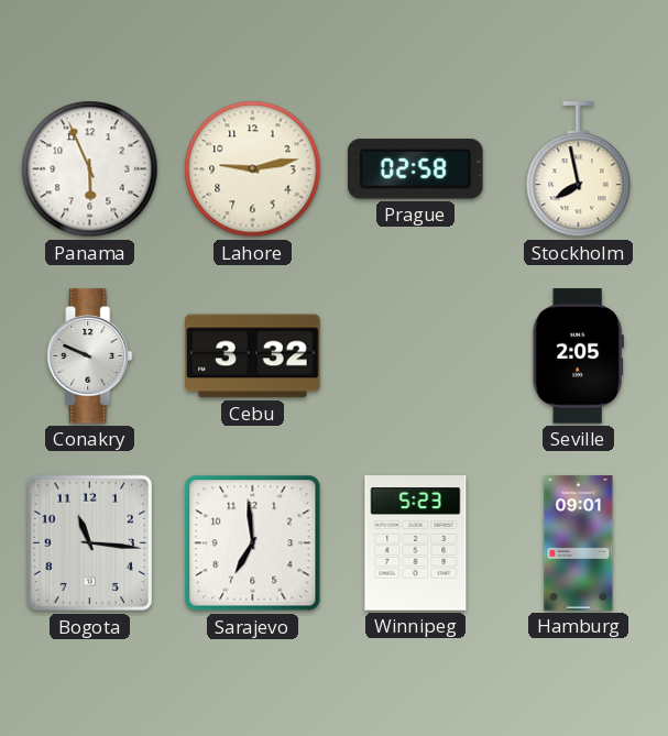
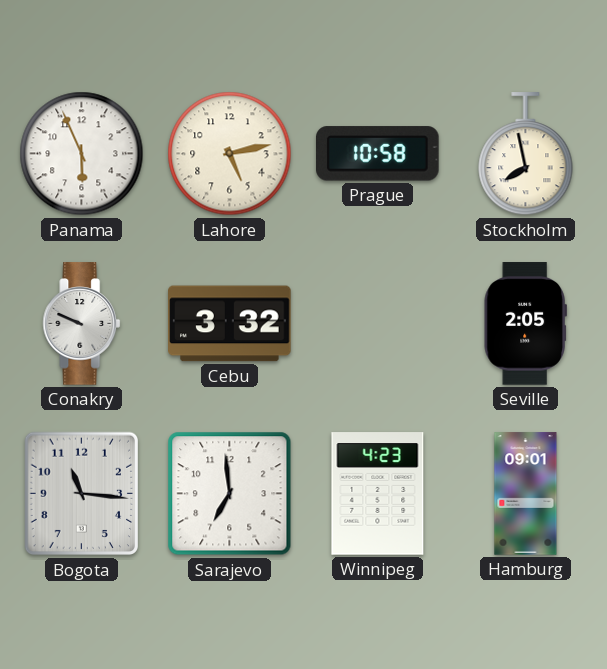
Lahore: 9:13 -> 5:13
Prague: 02:58 -> 10:58
Winnipeg: 5:23 -> 4:23
